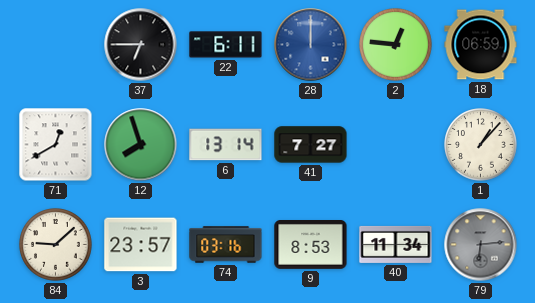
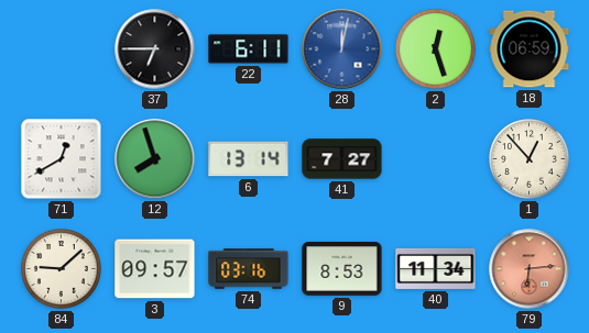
28: 12:00 -> 12:02
2: 12:46 -> 12:27
1: 1:07 -> 12:53
3: 23:57 -> 09:57
79 dial: grey -> salmon
